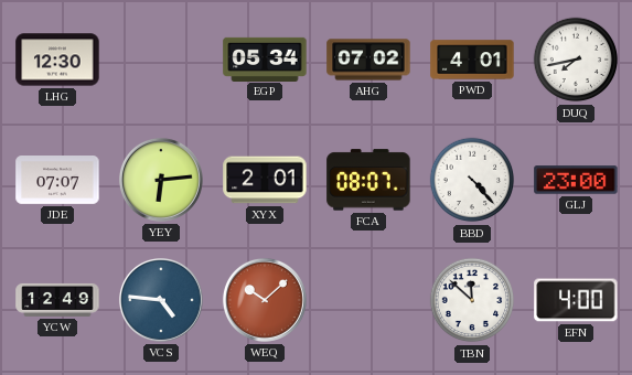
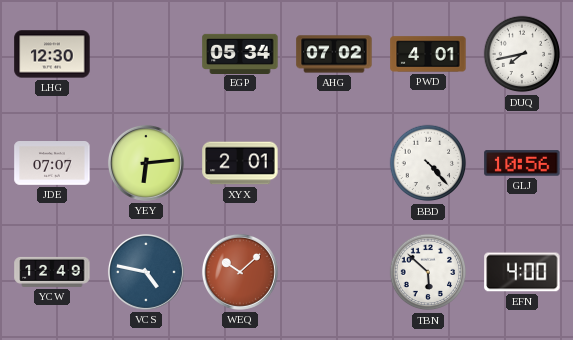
FCA: 08:07 -> none
GLJ: 23:00 -> 10:56
VCS: 4:46 -> 4:47
TBN: 11:52 -> 5:52
